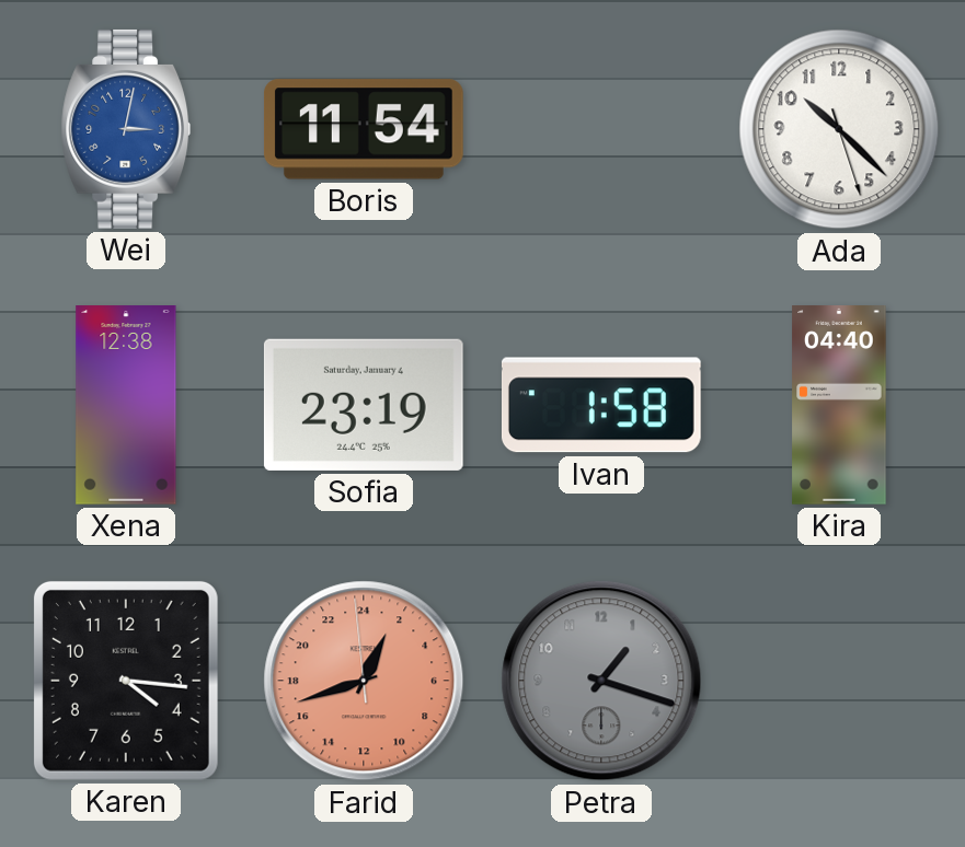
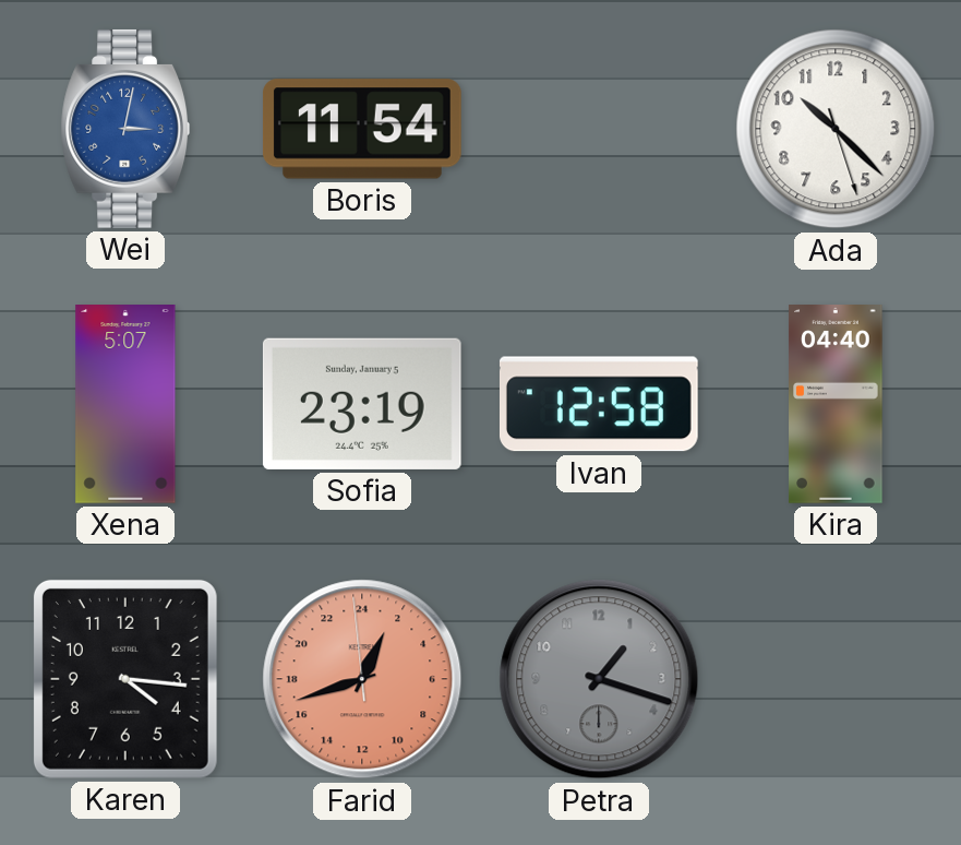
Xena: 12:38 -> 5:07
Sofia date: Saturday, January 4 -> Sunday, January 5
Ivan: 1:58 -> 12:58
